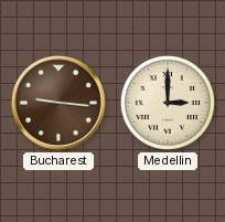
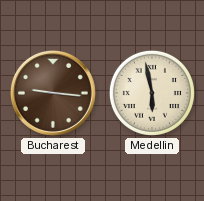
Medellin: 3:00 -> 5:58
